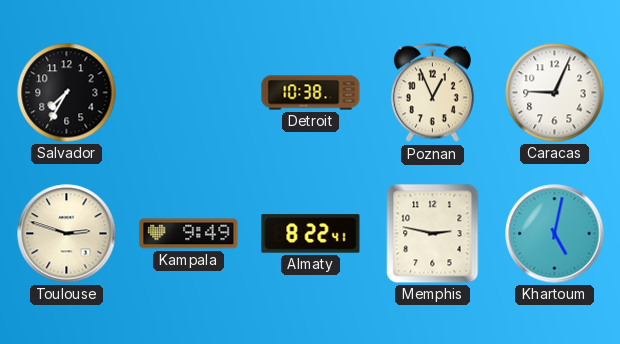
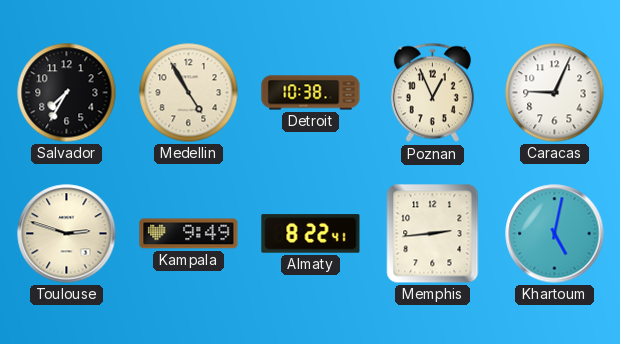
Medellin: none -> 4:55
Memphis: 2:47 -> 2:44
